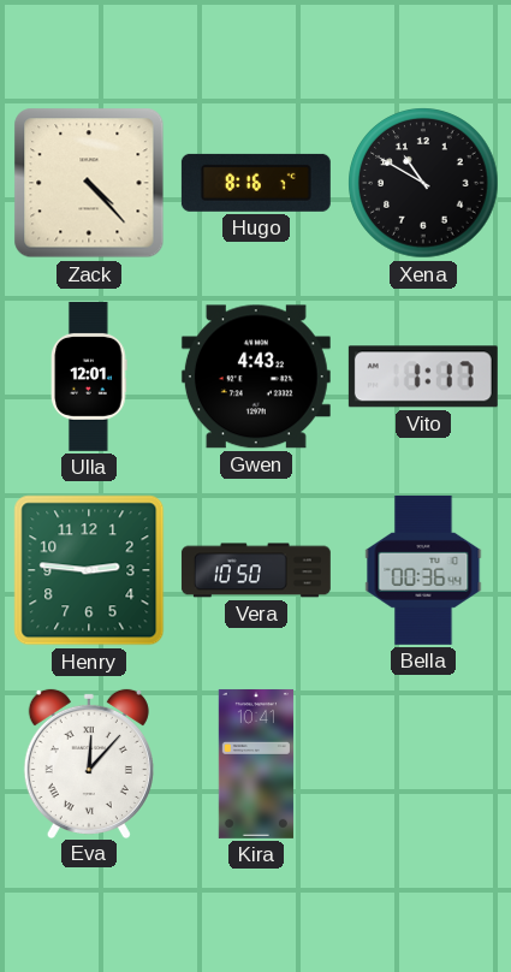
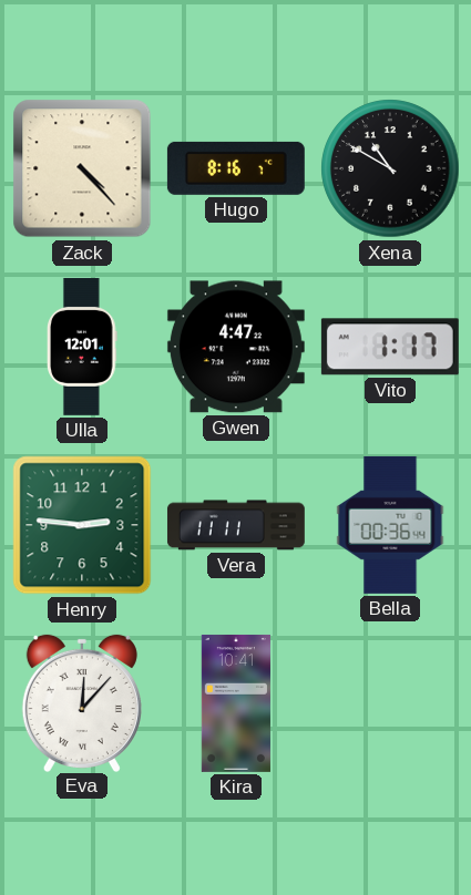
Gwen: 4:43 -> 4:47
Vera: 10:50 -> 11:11
